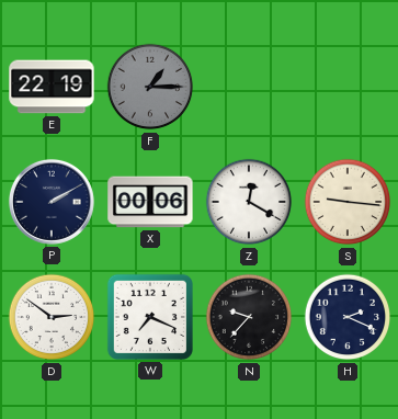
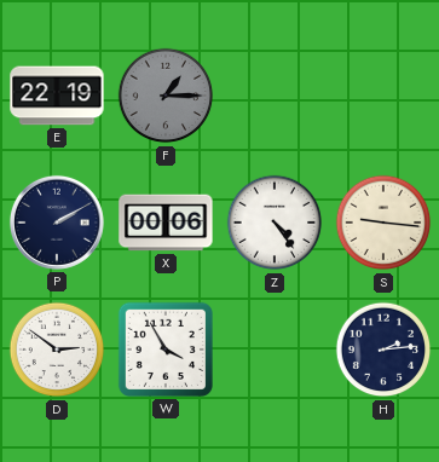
Z: 12:20 -> 4:24
W: 7:19 -> 3:55
N: 9:37 -> none
H: 2:19 -> 2:14
